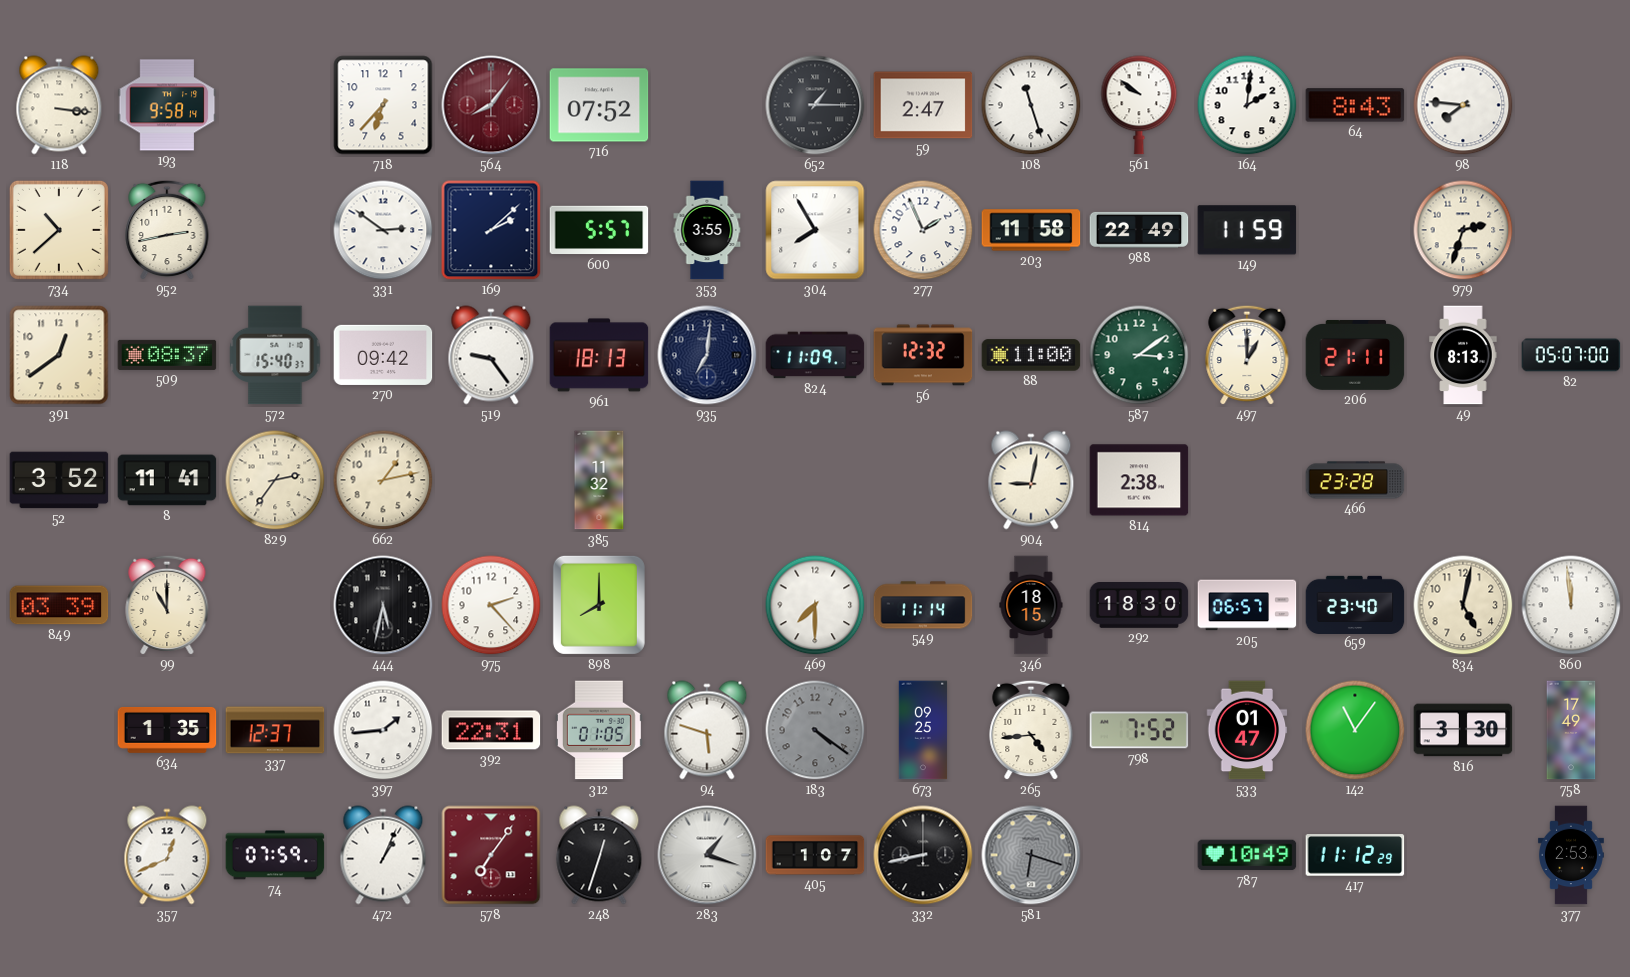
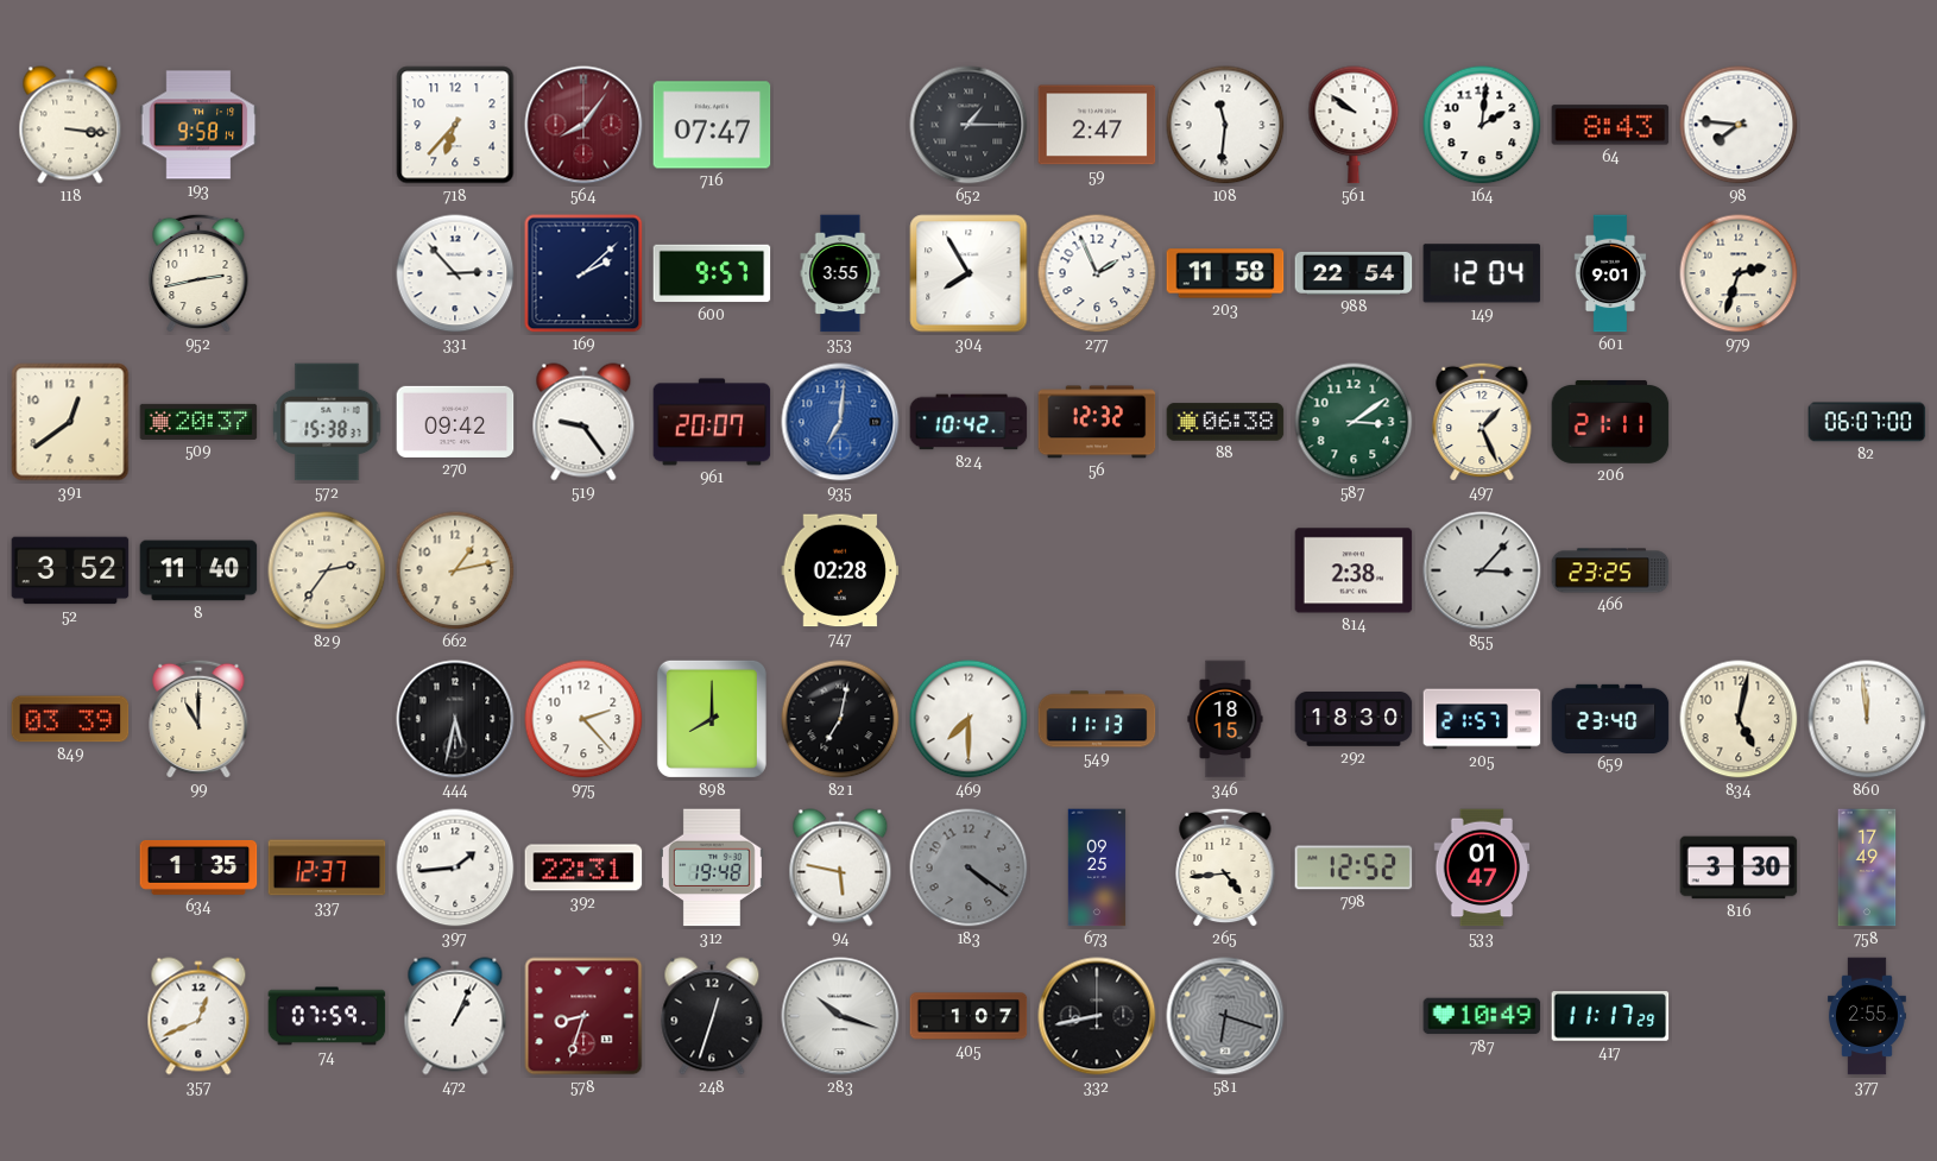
716: 07:52 -> 07:47
108: 11:27 -> 11:31
734: 10:38 -> none
331: 2:51 -> 2:53
600: 5:57 -> 9:57
988: 22:49 -> 22:54
149: 11:59 -> 12:04
601: none -> 9:01
509: 08:37 -> 20:37
572: 15:40 -> 15:38
961: 18:13 -> 20:07
935 dial: navy -> blue
824: 11:09 -> 10:42
88: 11:00 -> 06:38
497: 1:00 -> 1:26
49: 8:13 -> none
82: 05:07 -> 06:07
8: 11:41 -> 11:40
385: 11:32 -> none
747: none -> 02:28
904: 9:02 -> none
855: none -> 3:07
466: 23:28 -> 23:25
821: none -> 7:02
549: 11:14 -> 11:13
205: 06:57 -> 21:57
312: 01:05 -> 19:48
94: 5:48 -> 5:47
798: 7:52 -> 12:52
142: 11:06 -> none
578: 7:06 -> 8:33
283: 1:18 -> 10:18
417: 11:12 -> 11:17
377: 2:53 -> 2:55
